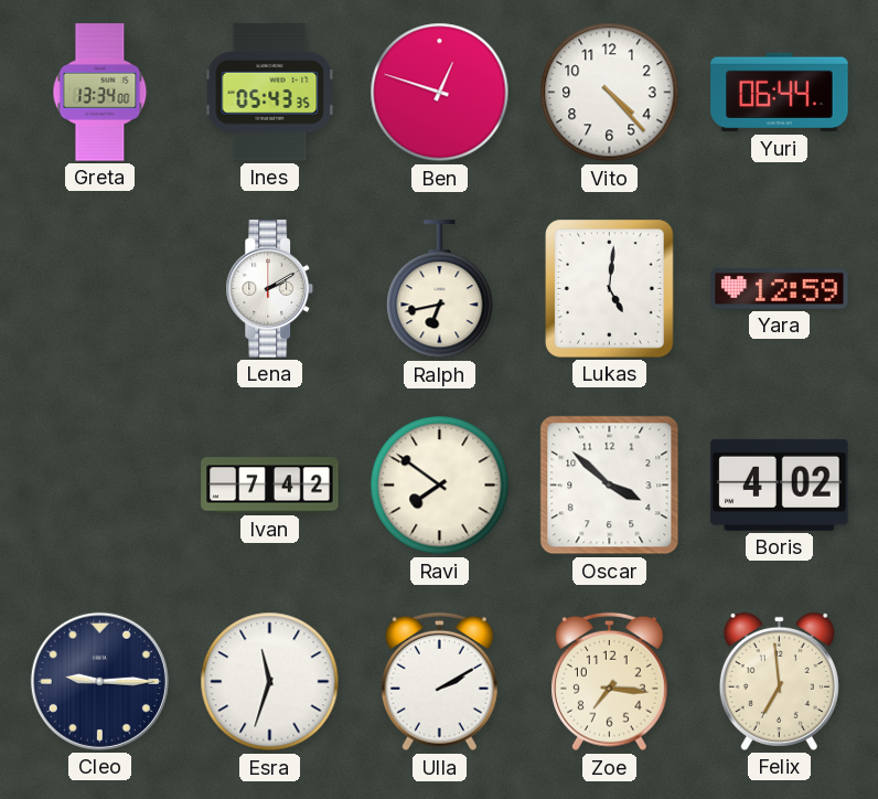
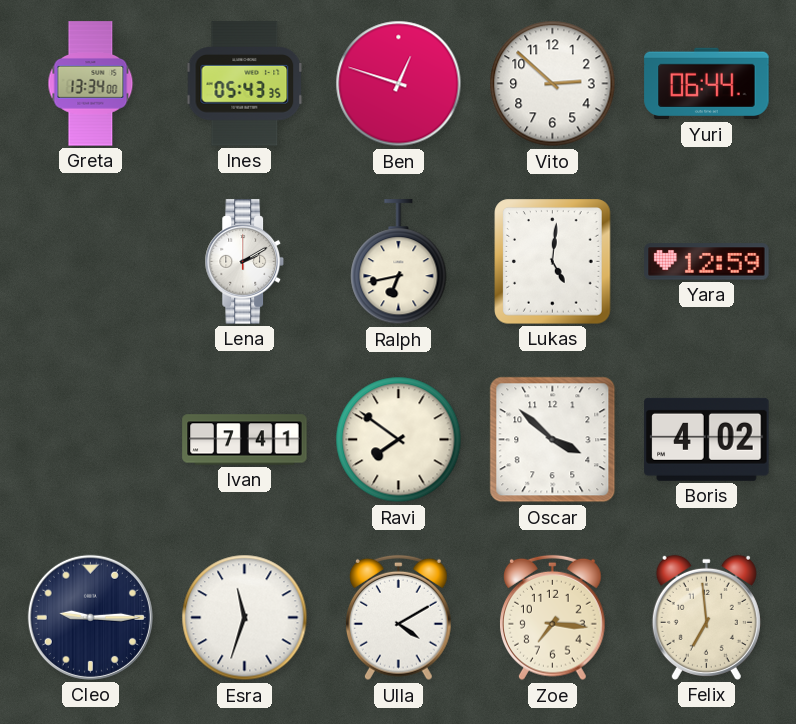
Vito: 4:23 -> 2:52
Ivan: 7:42 -> 7:41
Ulla: 2:10 -> 4:10
